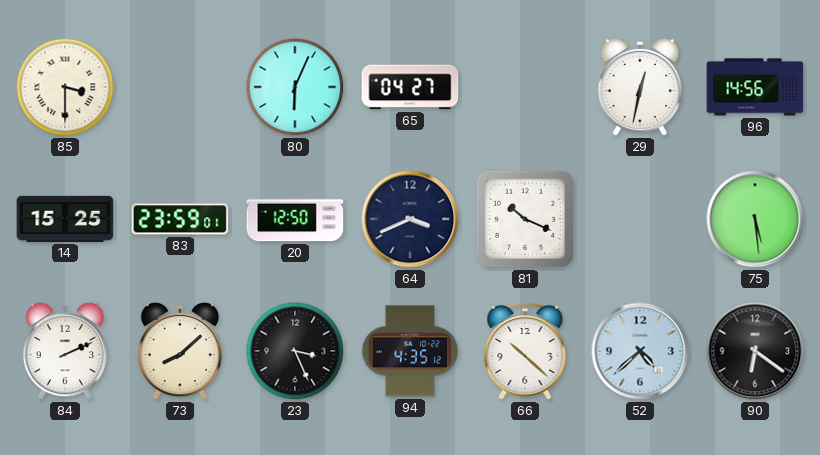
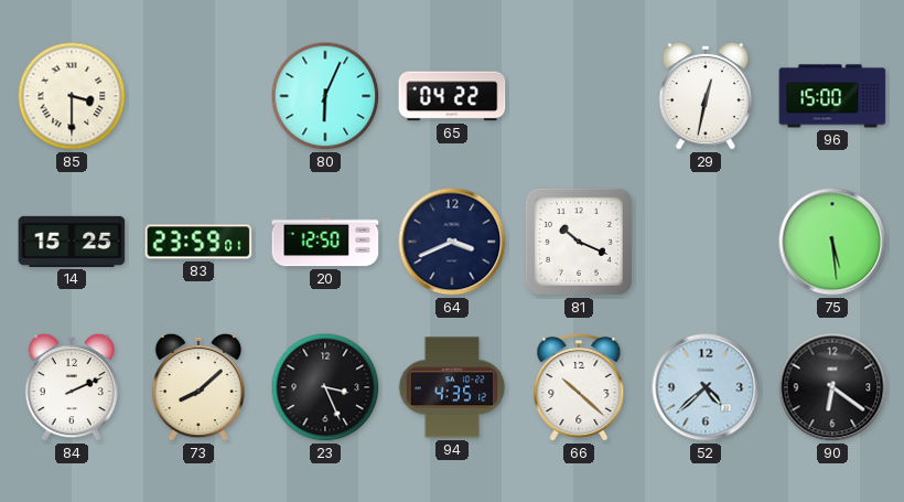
65: 04:27 -> 04:22
96: 14:56 -> 15:00
